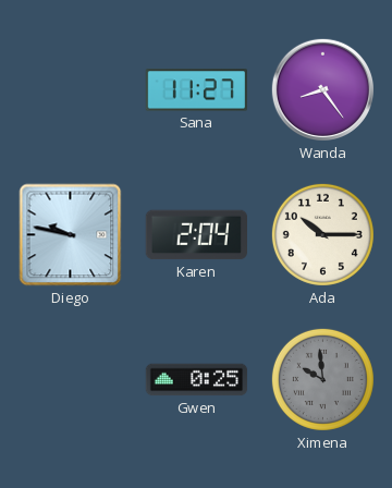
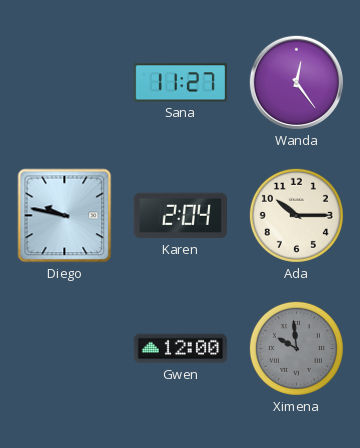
Wanda: 8:24 -> 12:24
Gwen: 0:25 -> 12:00
